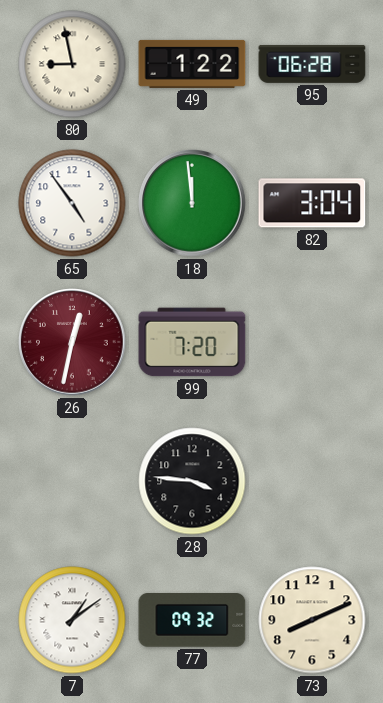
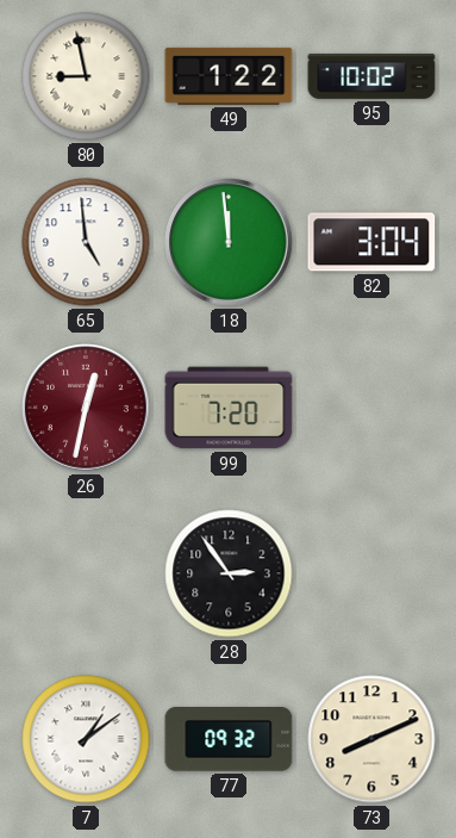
95: 06:28 -> 10:02
65: 4:54 -> 4:59
28: 3:46 -> 2:54
